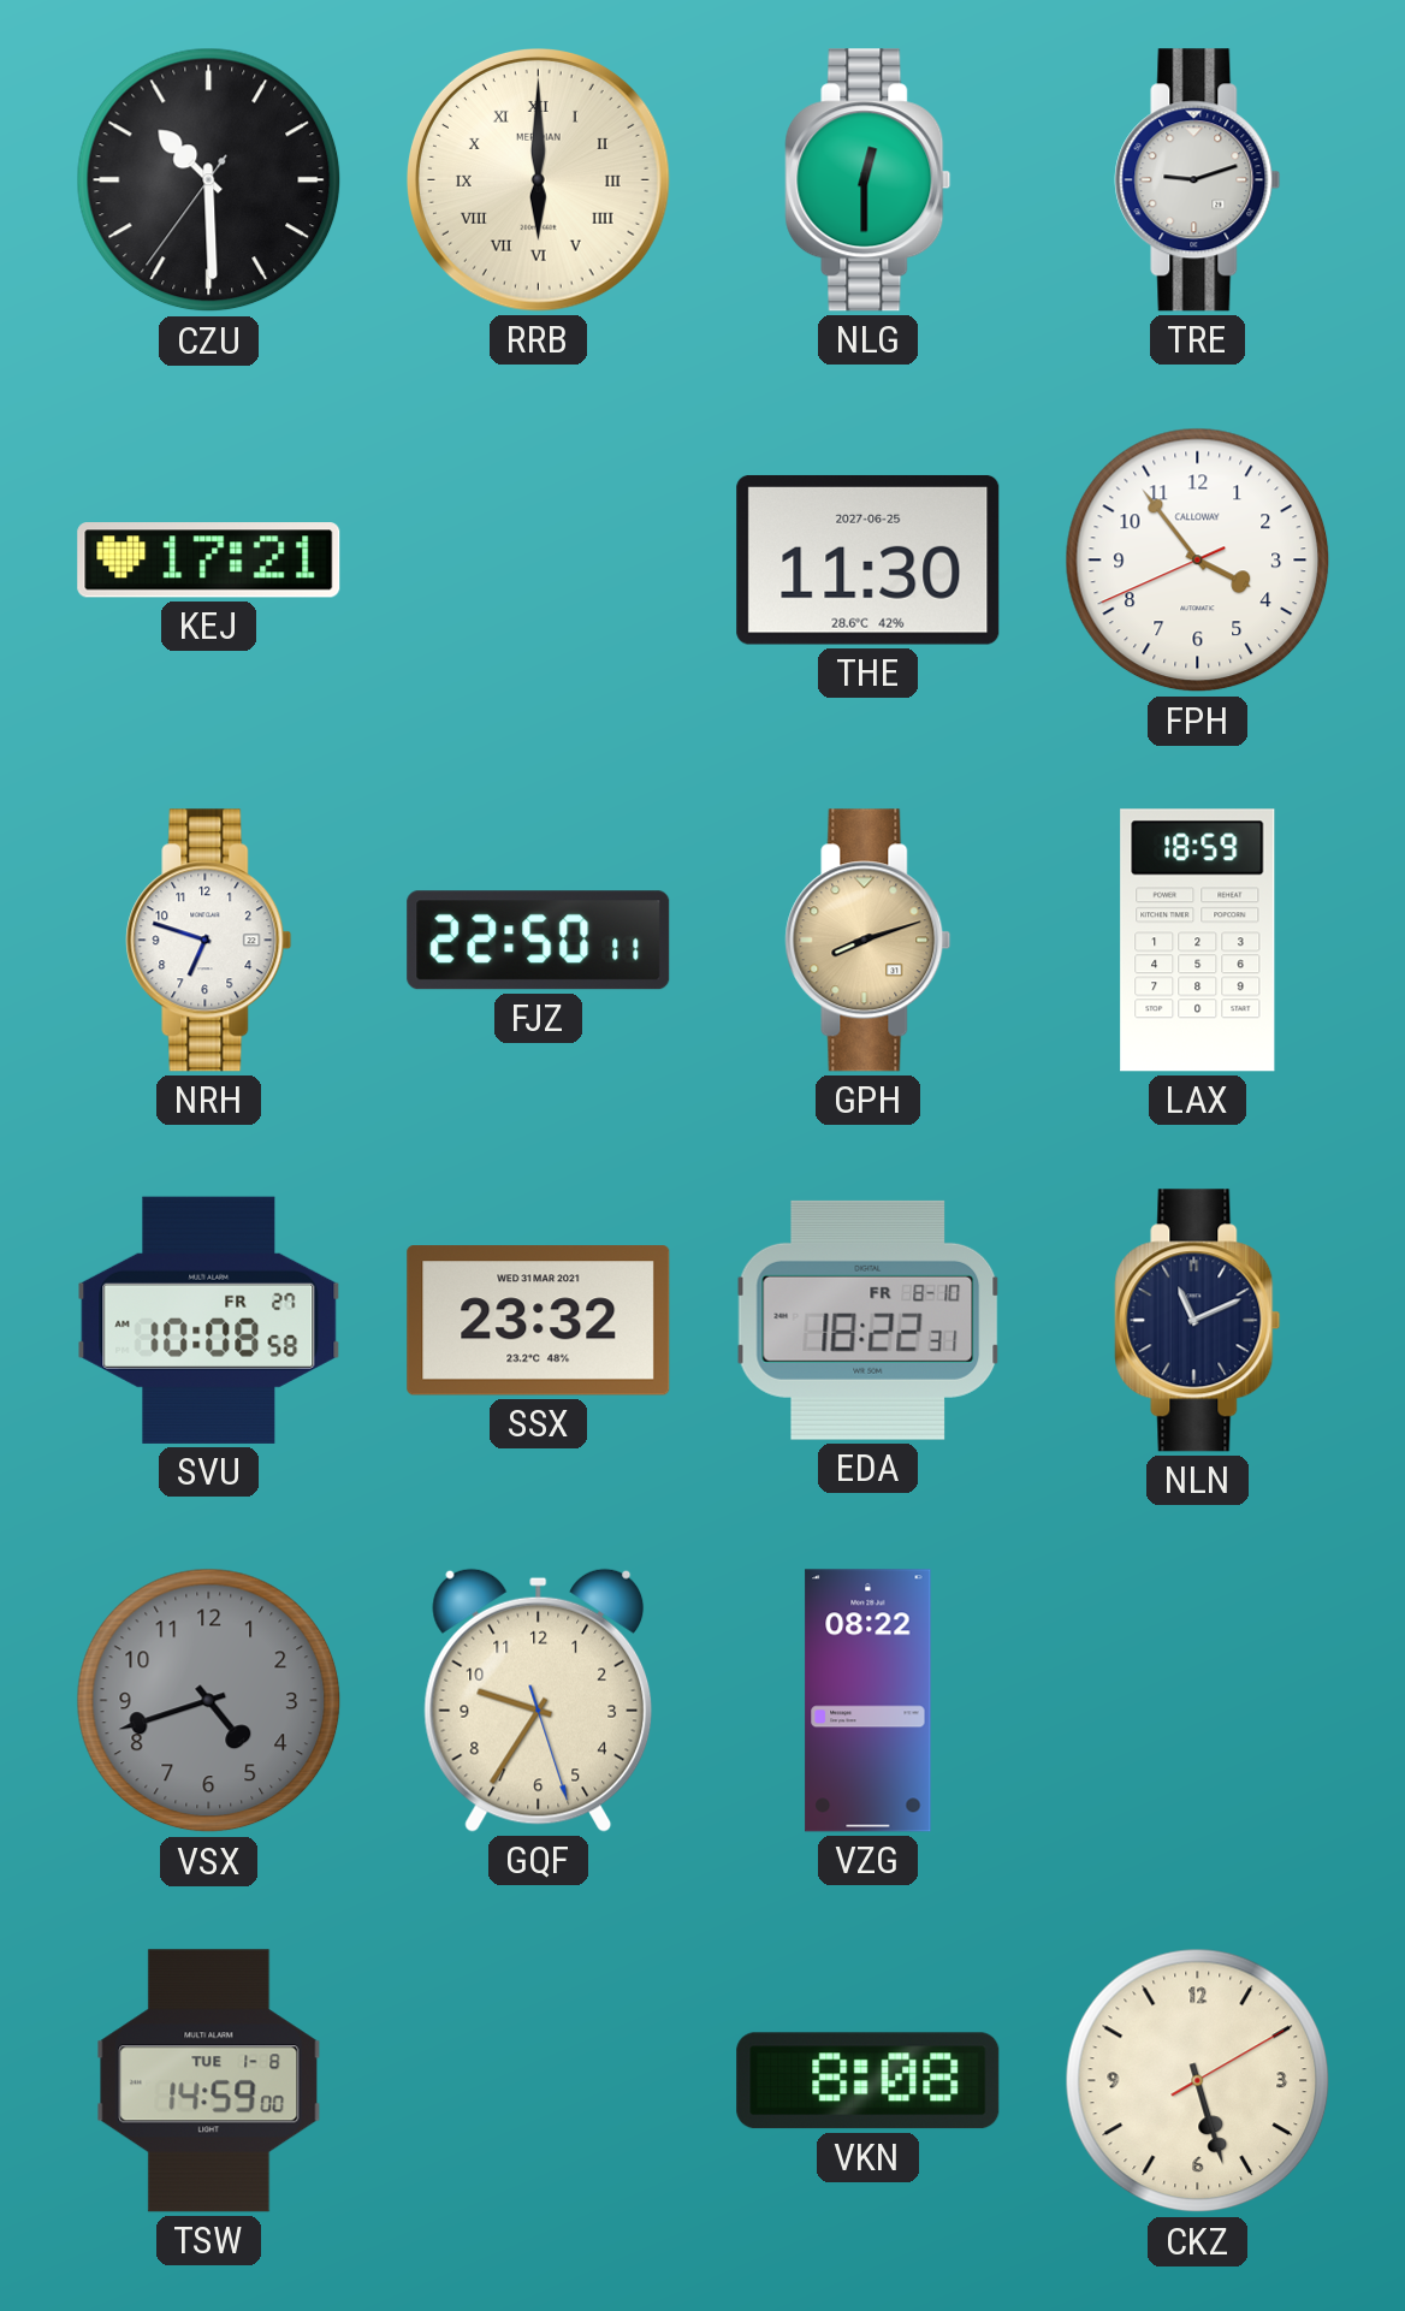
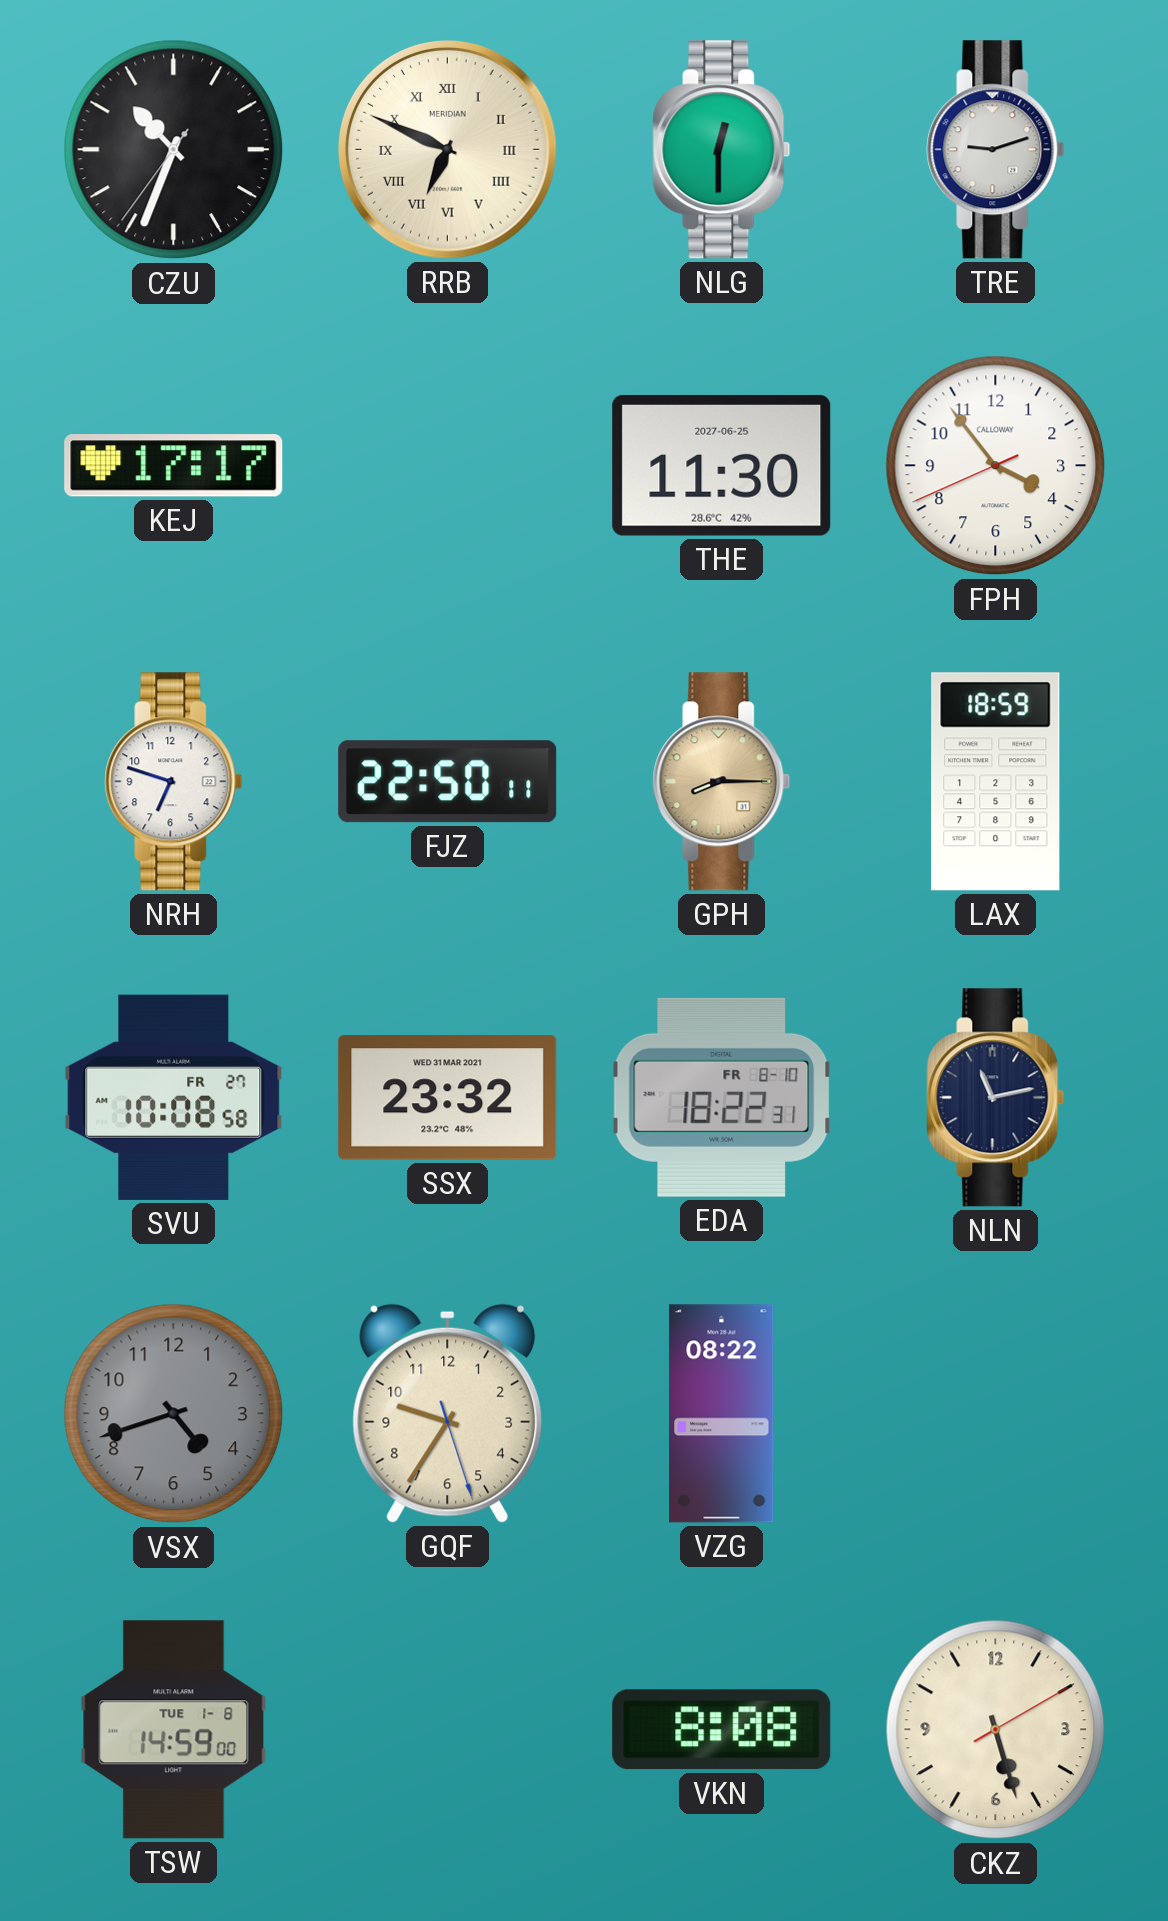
CZU: 10:29 -> 10:33
RRB: 6:00 -> 6:49
KEJ: 17:21 -> 17:17
GPH: 8:12 -> 8:15
NLN: 11:11 -> 11:13
